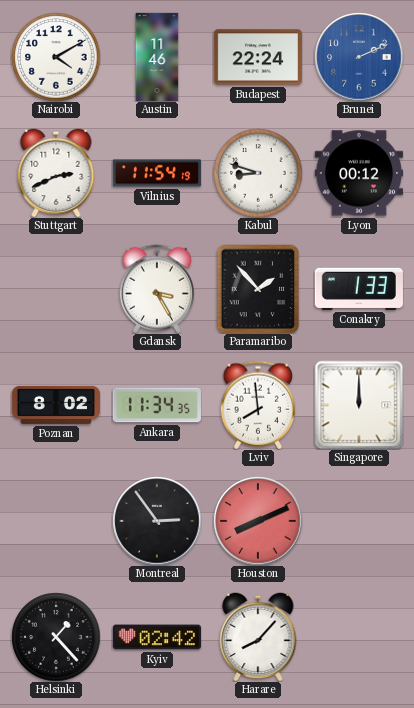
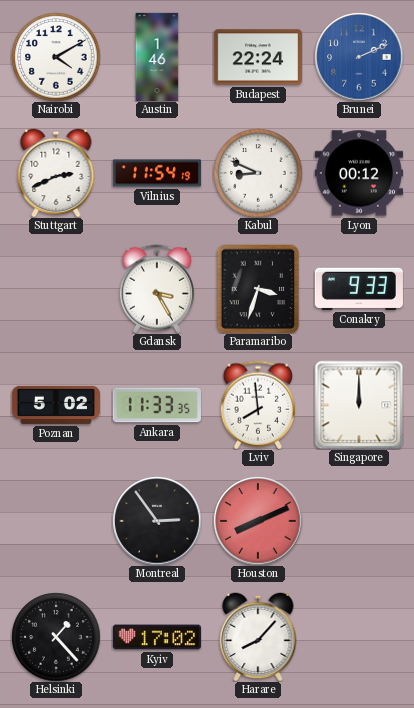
Austin: 11:46 -> 1:46
Kabul: 8:48 -> 8:49
Paramaribo: 1:53 -> 3:33
Conakry: 1:33 -> 9:33
Poznan: 8:02 -> 5:02
Ankara: 11:34 -> 11:33
Kyiv: 02:42 -> 17:02
